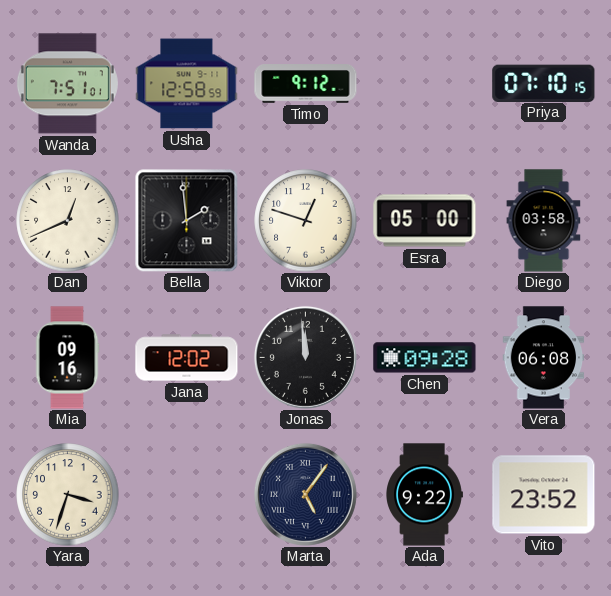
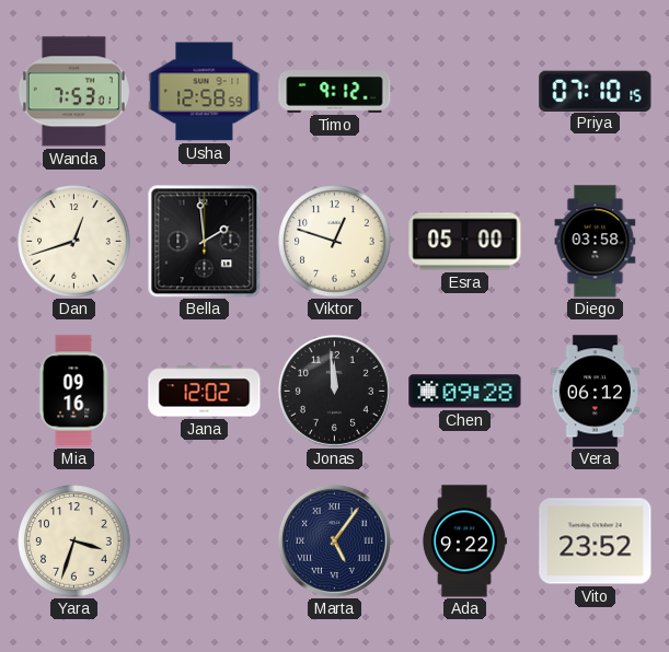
Wanda: 7:51 -> 7:53
Dan: 12:41 -> 12:42
Vera: 06:08 -> 06:12
